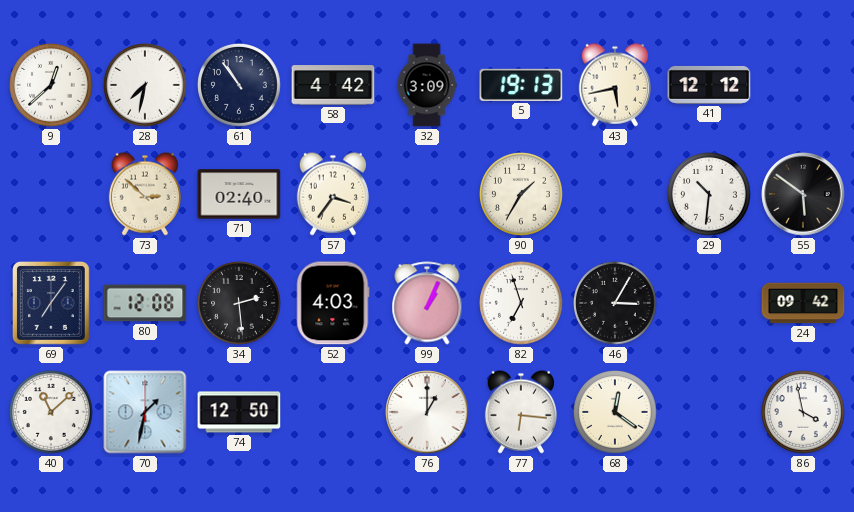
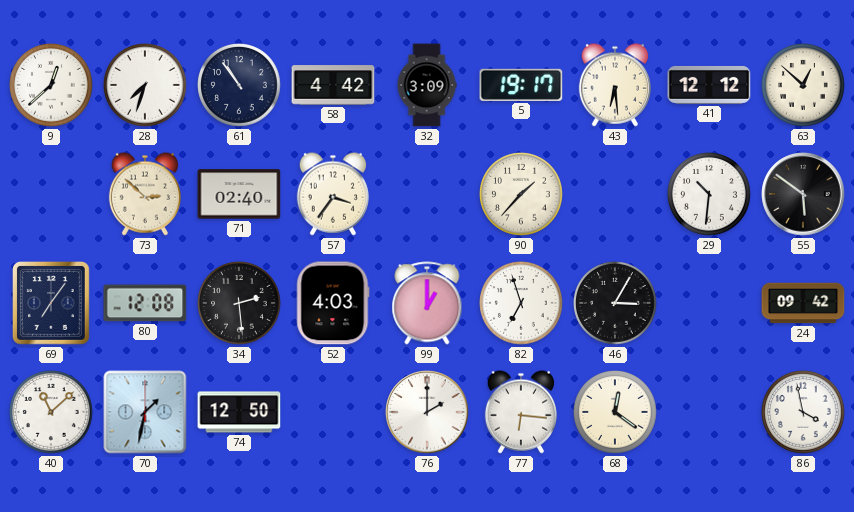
28: 7:32 -> 7:33
5: 19:13 -> 19:17
43: 5:43 -> 6:29
63: none -> 12:52
90: 1:35 -> 1:37
99: 1:04 -> 1:00
76: 1:00 -> 2:00
